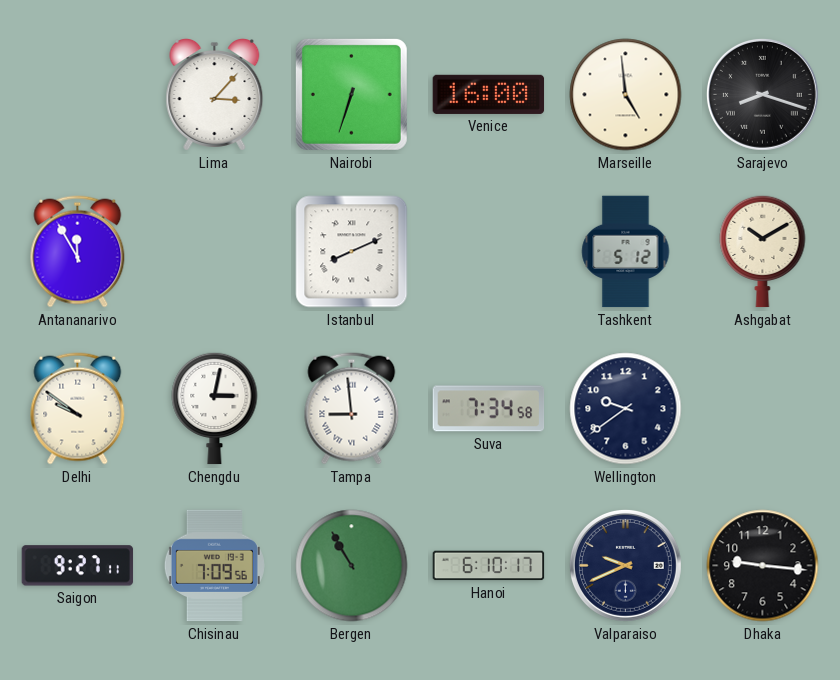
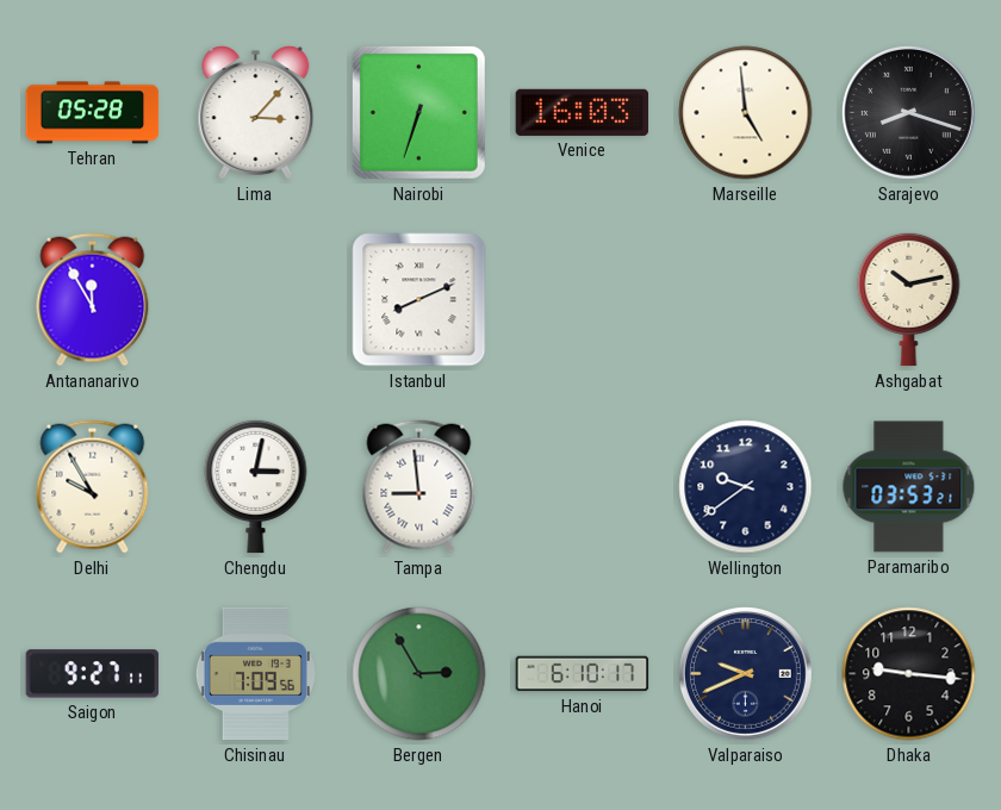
Tehran: none -> 05:28
Venice: 16:00 -> 16:03
Tashkent: 5:12 -> none
Ashgabat: 10:10 -> 10:13
Delhi: 9:51 -> 9:55
Suva: 7:34 -> none
Paramaribo: none -> 03:53
Bergen: 10:55 -> 2:55
